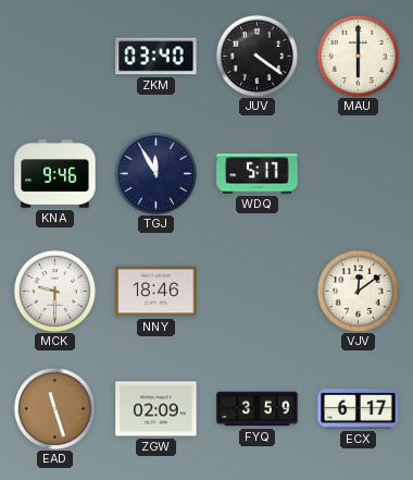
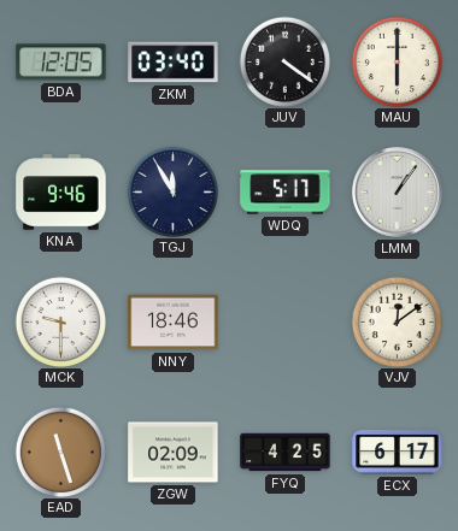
BDA: none -> 12:05
LMM: none -> 1:06
FYQ: 3:59 -> 4:25
